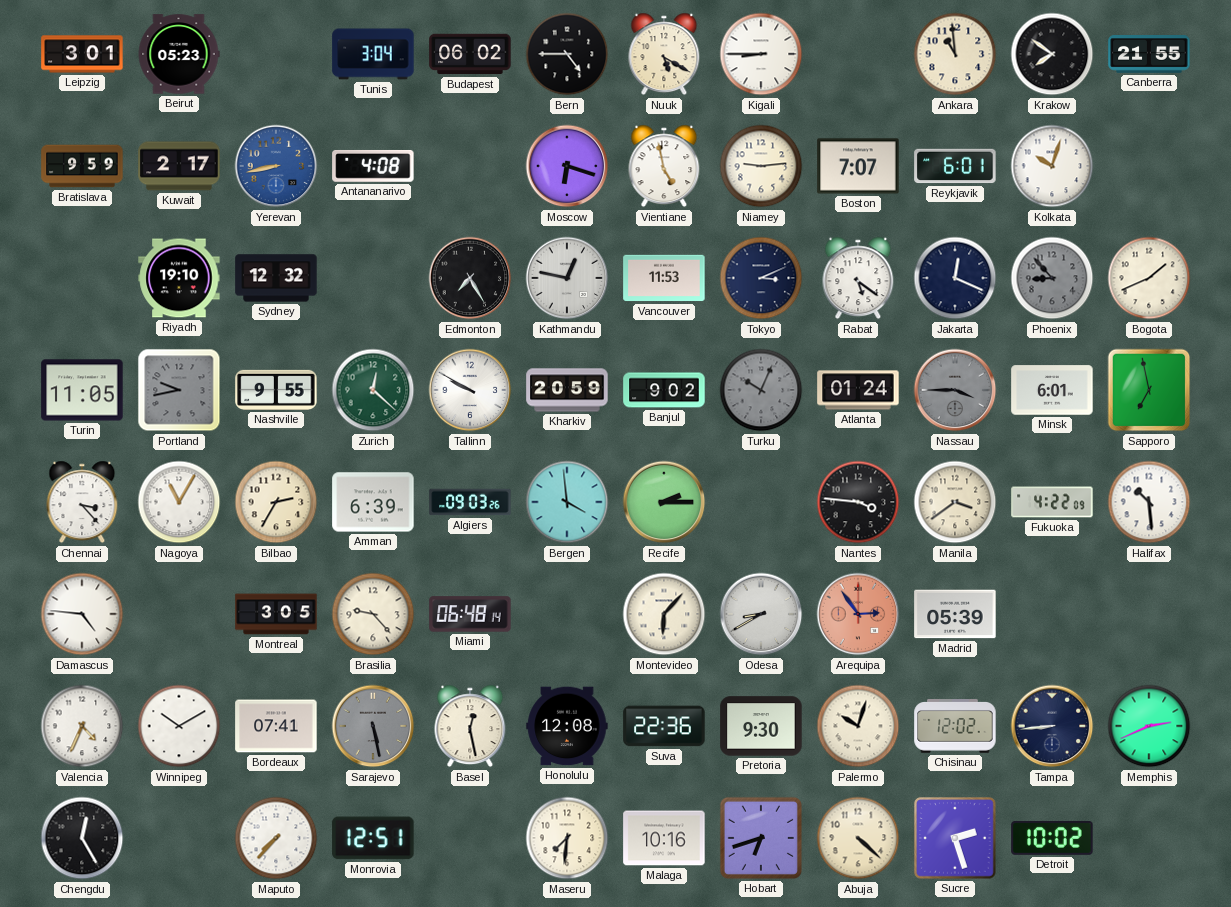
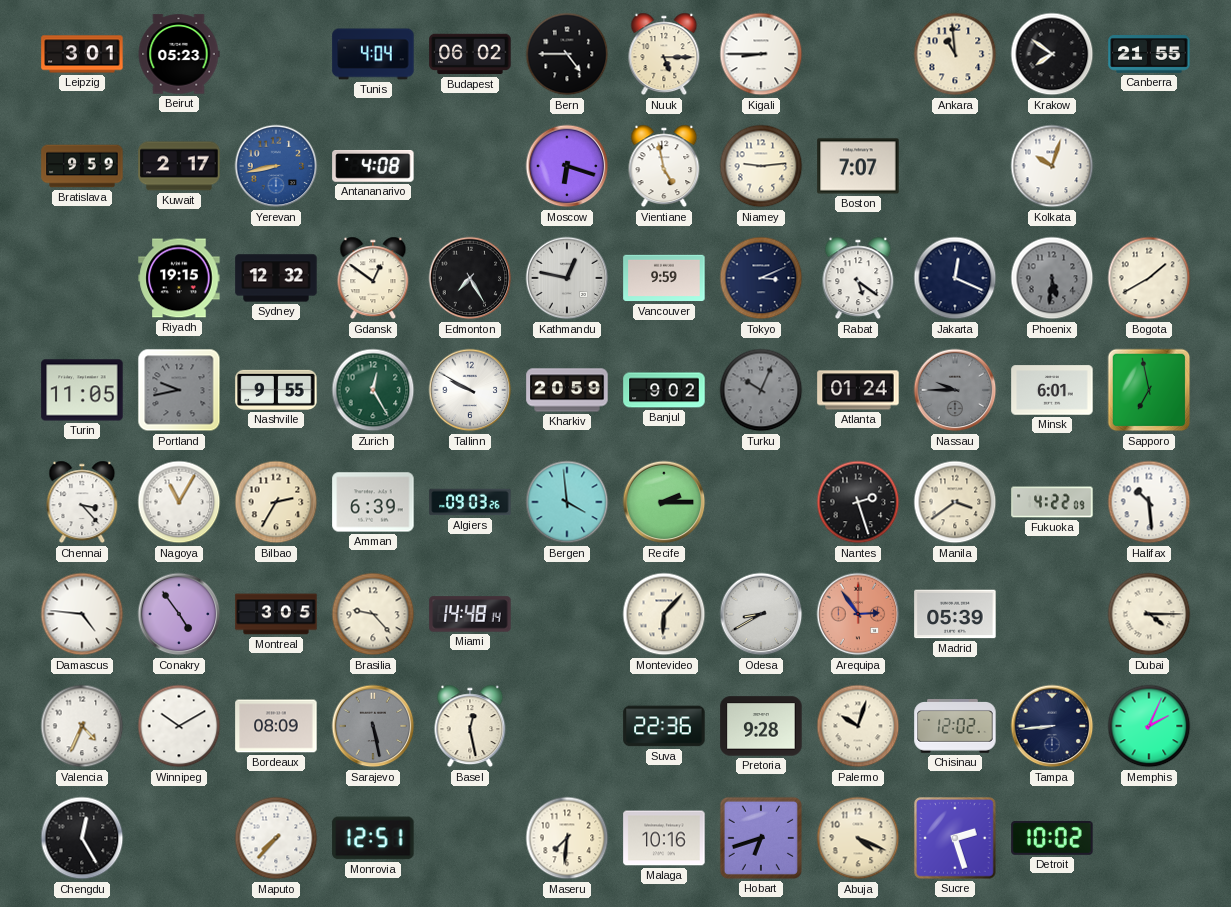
Tunis: 3:04 -> 4:04
Nuuk: 5:20 -> 5:15
Reykjavik: 6:01 -> none
Riyadh: 19:10 -> 19:15
Gdansk: none -> 12:51
Vancouver: 11:53 -> 9:59
Phoenix: 8:53 -> 5:31
Bogota: 1:41 -> 1:40
Zurich: 12:22 -> 12:25
Nassau: 3:45 -> 9:45
Nantes: 3:46 -> 2:27
Conakry: none -> 4:54
Miami: 06:48 -> 14:48
Dubai: none -> 4:15
Bordeaux: 07:41 -> 08:09
Honolulu: 12:08 -> none
Pretoria: 9:30 -> 9:28
Memphis: 2:41 -> 2:04
Abuja: 4:22 -> 4:19
